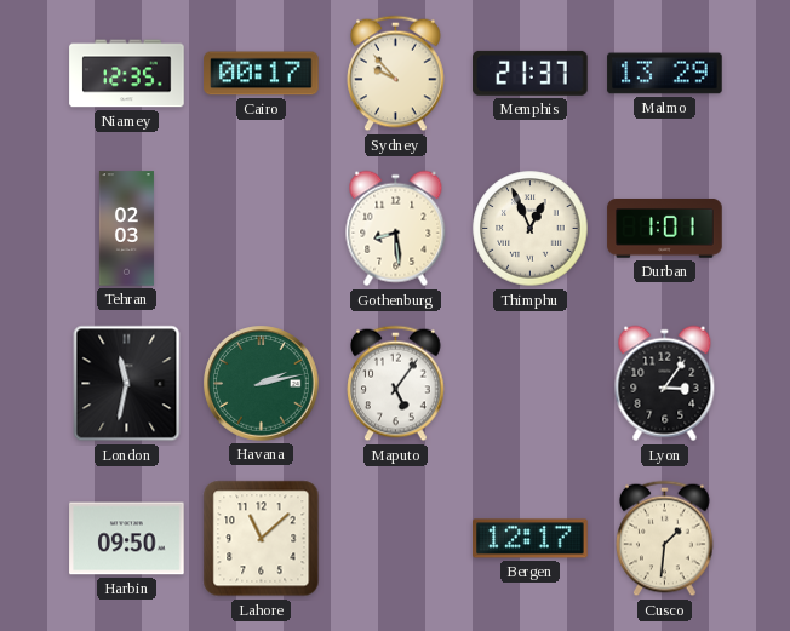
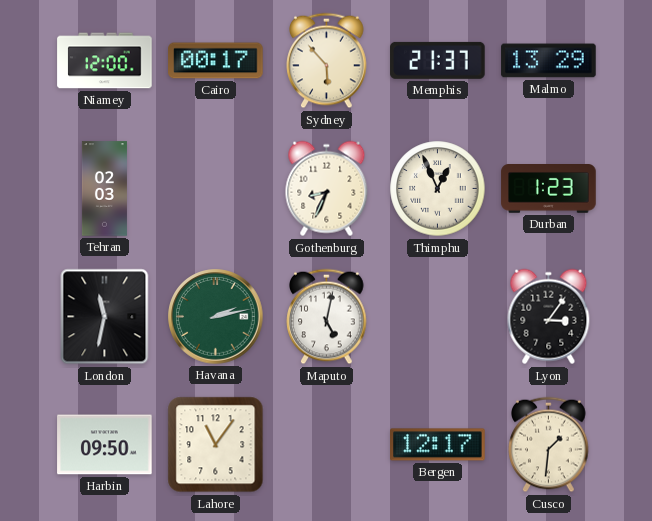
Niamey: 12:35 -> 12:00
Sydney: 9:53 -> 5:53
Gothenburg: 8:29 -> 8:34
Durban: 1:01 -> 1:23
Maputo: 5:06 -> 5:02
Lahore: 11:08 -> 11:06
